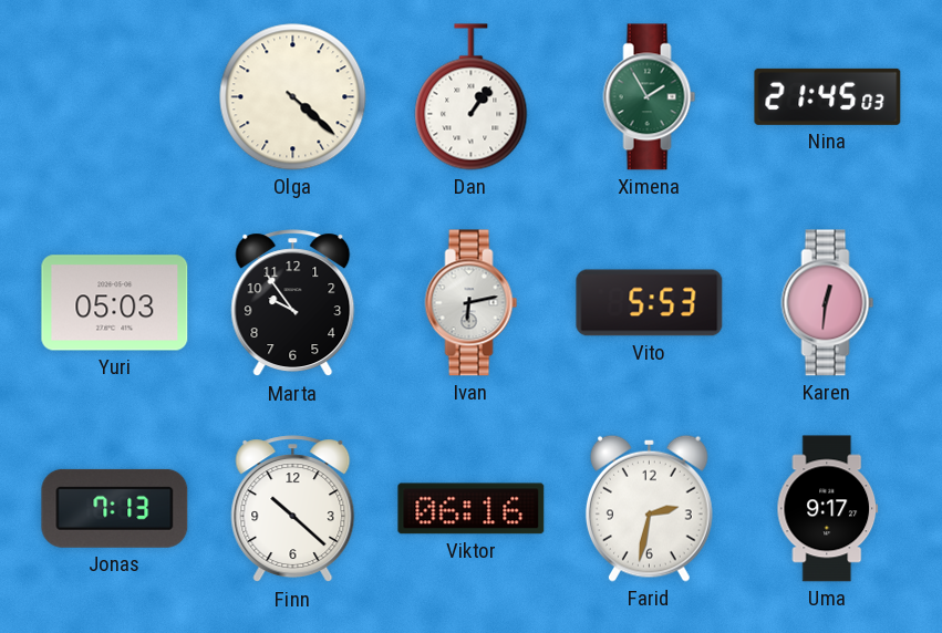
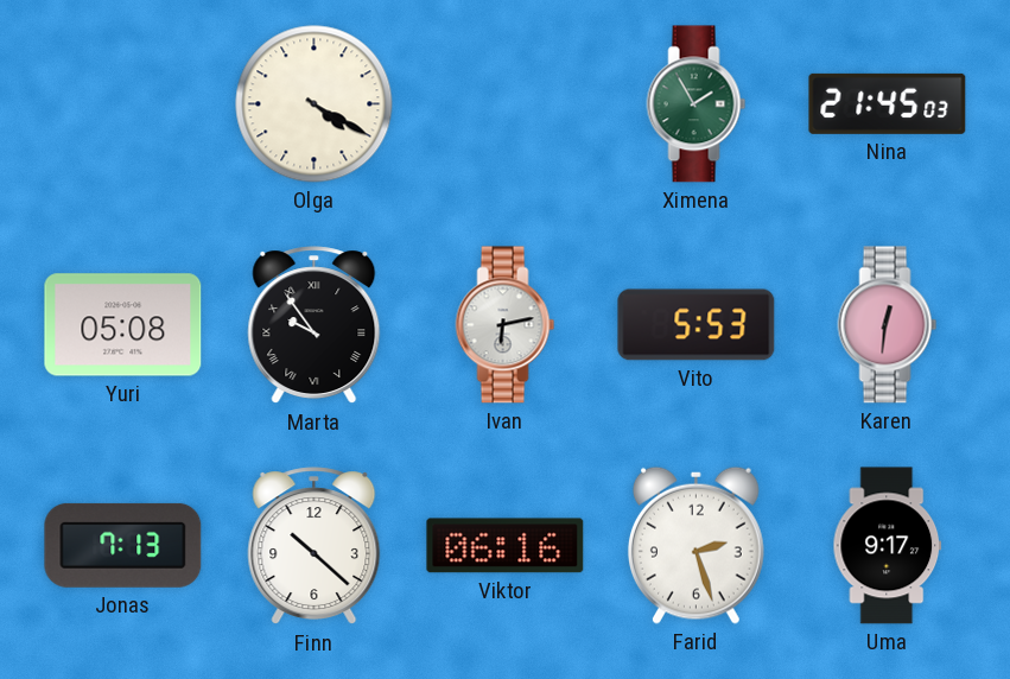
Olga: 4:22 -> 4:20
Dan: 1:06 -> none
Yuri: 05:03 -> 05:08
Marta numerals: Arabic -> Roman
Farid: 2:32 -> 2:27
